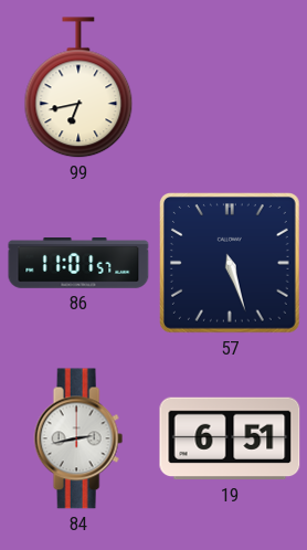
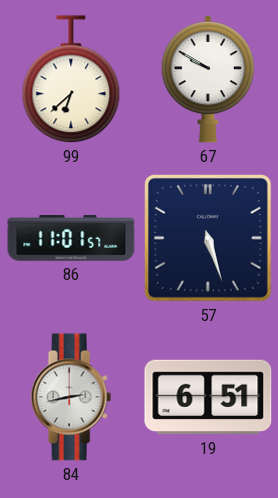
99: 6:43 -> 6:38
67: none -> 9:50
